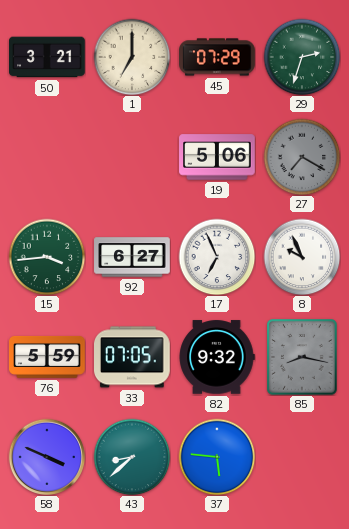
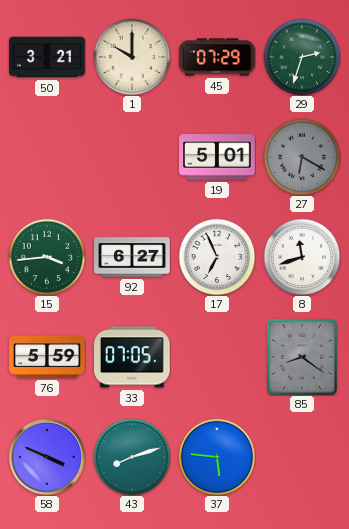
1: 7:00 -> 10:00
19: 5:06 -> 5:01
27: 7:20 -> 6:20
8: 9:56 -> 11:42
82: 9:32 -> none
85: 8:17 -> 8:21
43: 8:38 -> 8:12
